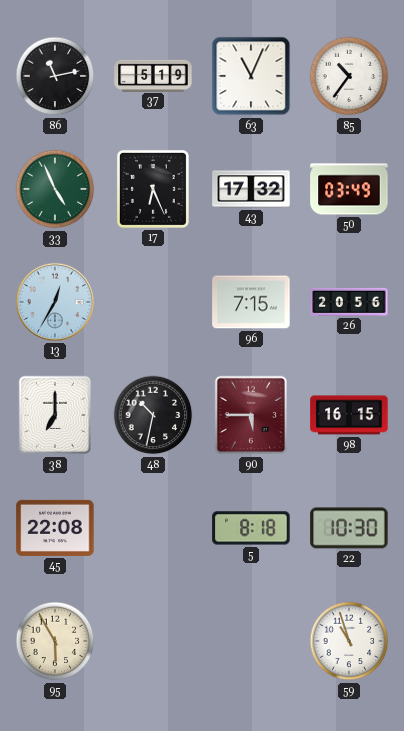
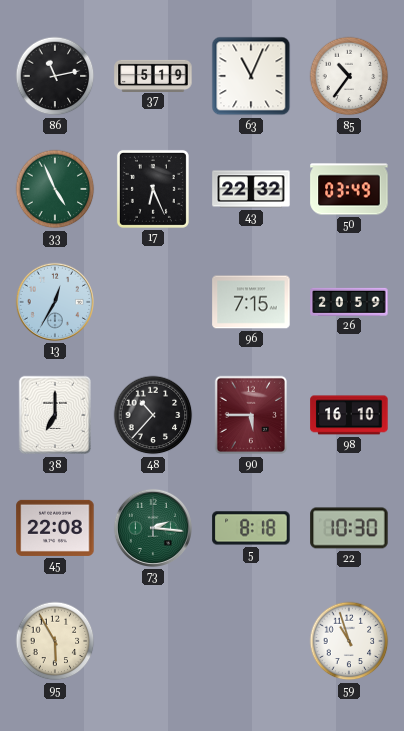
43: 17:32 -> 22:32
26: 20:56 -> 20:59
48: 10:32 -> 10:37
98: 16:15 -> 16:10
73: none -> 2:16
